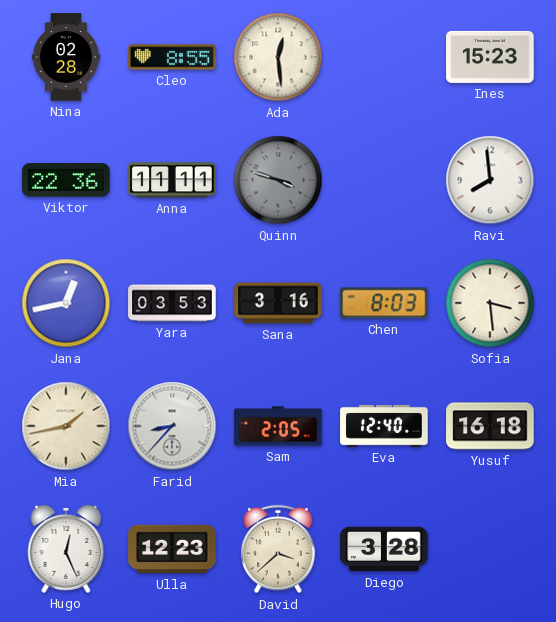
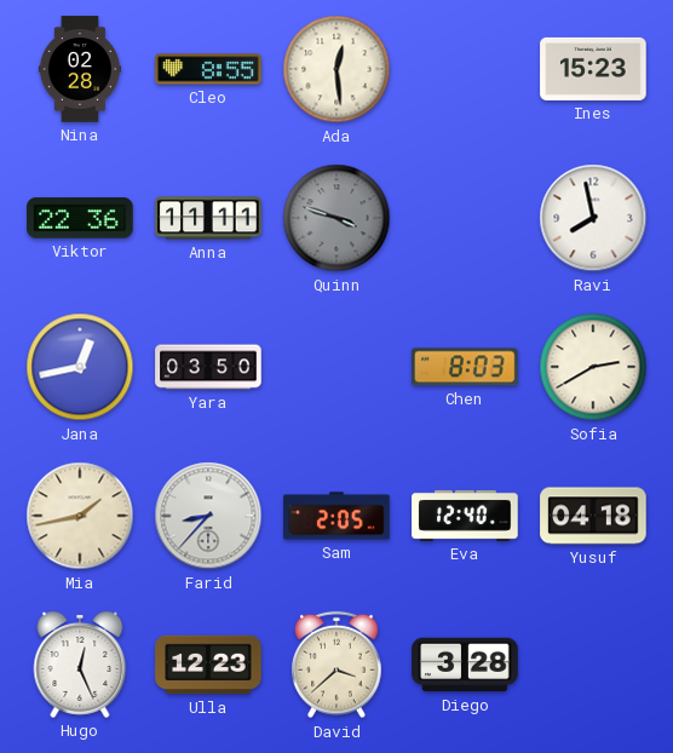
Ravi: 7:59 -> 7:58
Yara: 03:53 -> 03:50
Sana: 3:16 -> none
Sofia: 3:29 -> 2:40
Yusuf: 16:18 -> 04:18
